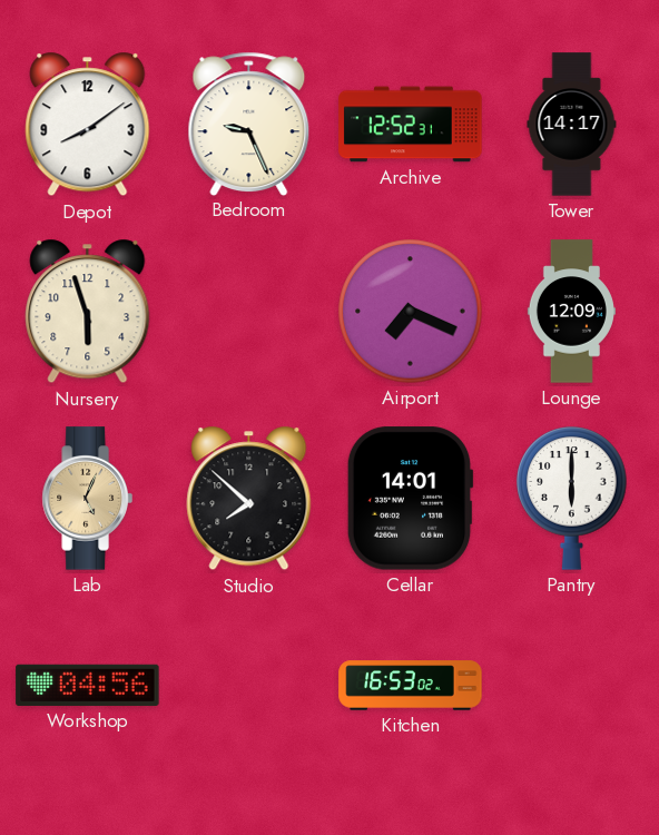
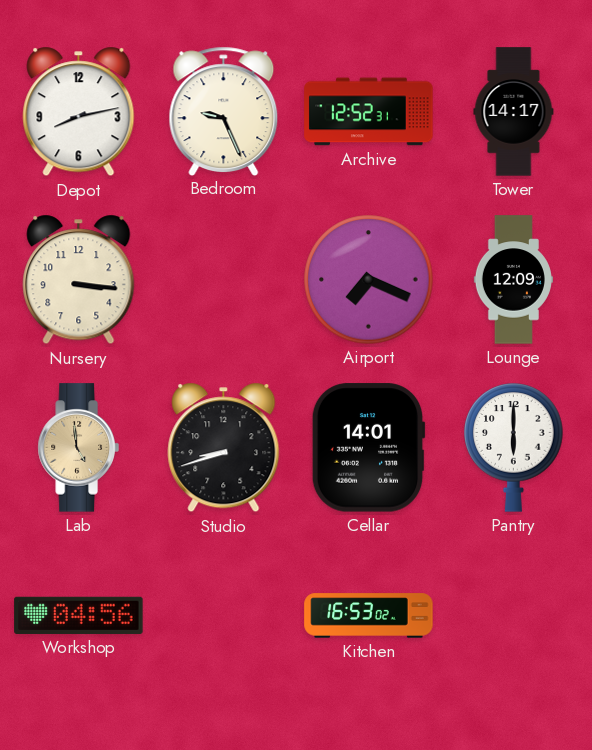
Depot: 8:09 -> 8:13
Nursery: 5:57 -> 3:16
Lab: 5:04 -> 4:59
Studio: 7:52 -> 8:42
